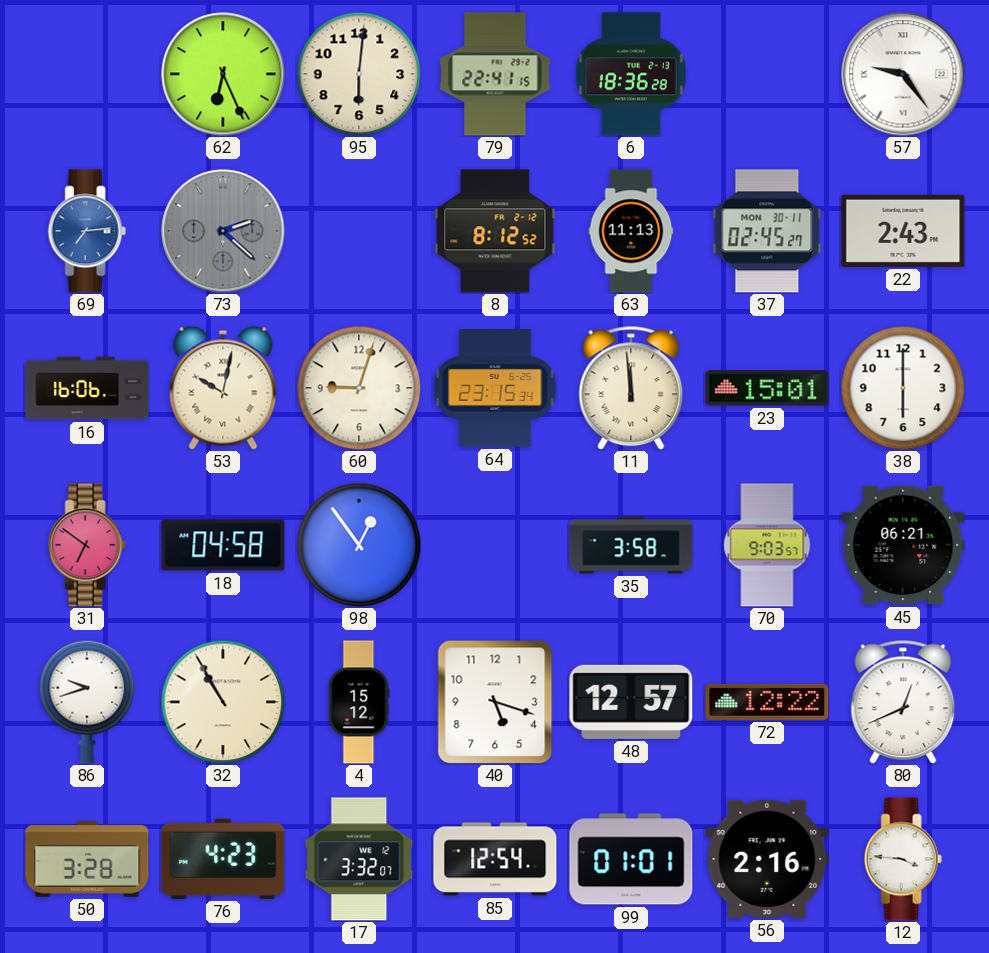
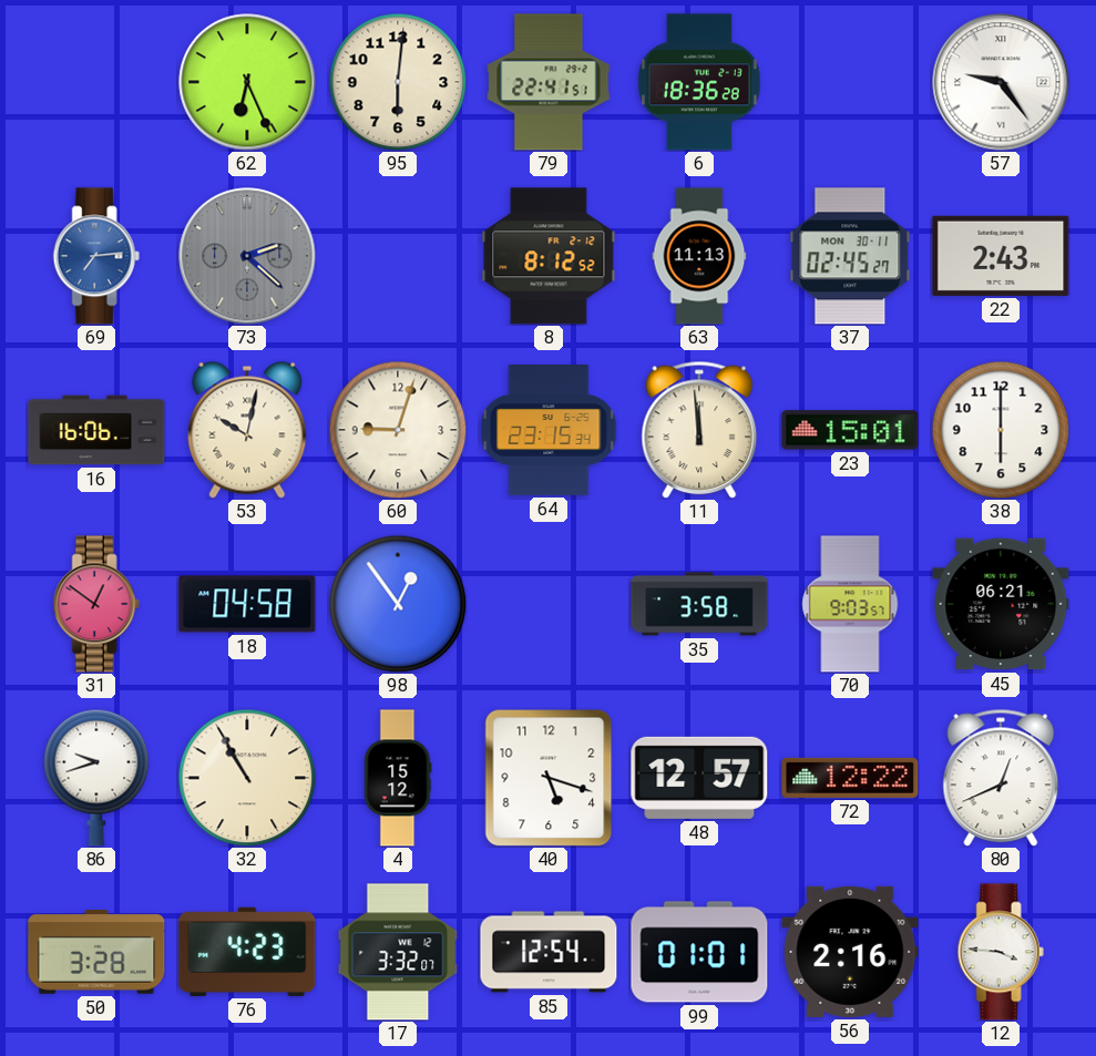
79: 22:41:15 -> 22:41:51
31: 6:51 -> 12:51
